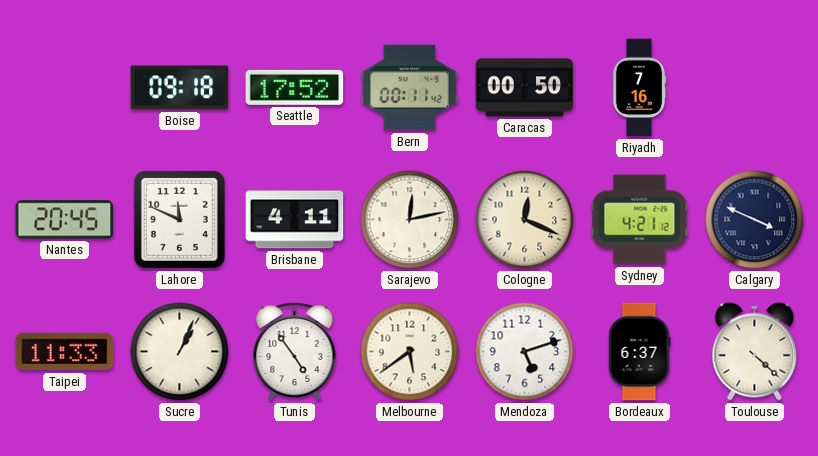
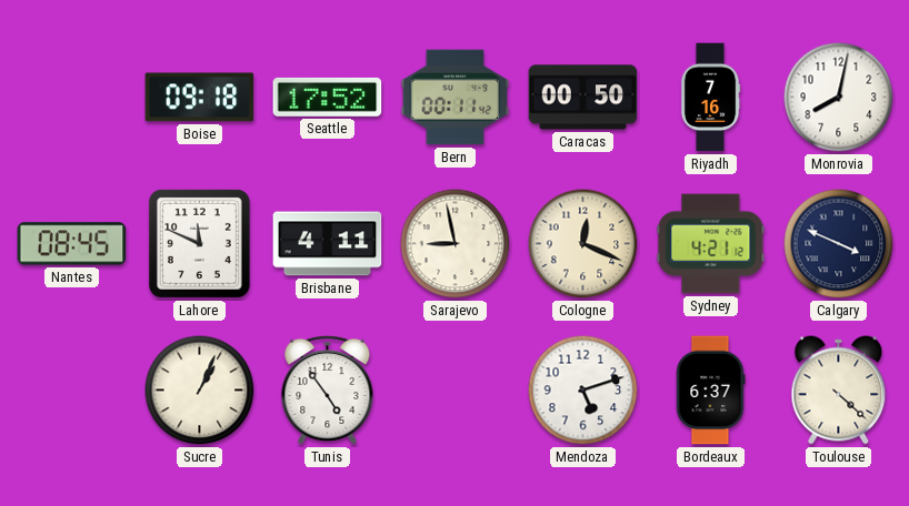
Monrovia: none -> 8:02
Nantes: 20:45 -> 08:45
Sarajevo: 12:13 -> 8:58
Taipei: 11:33 -> none
Melbourne: 5:39 -> none
